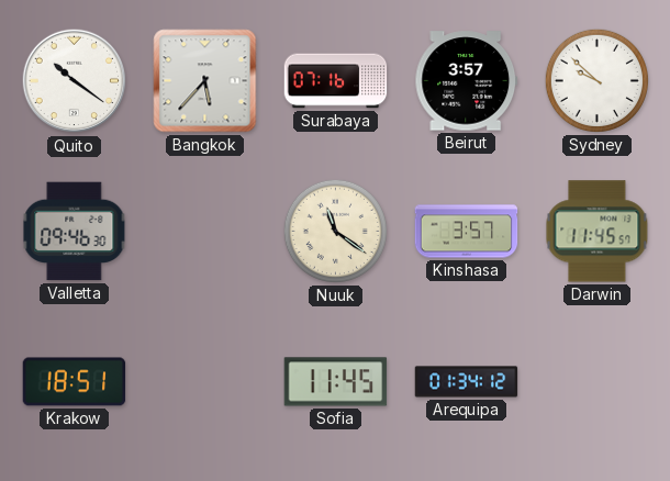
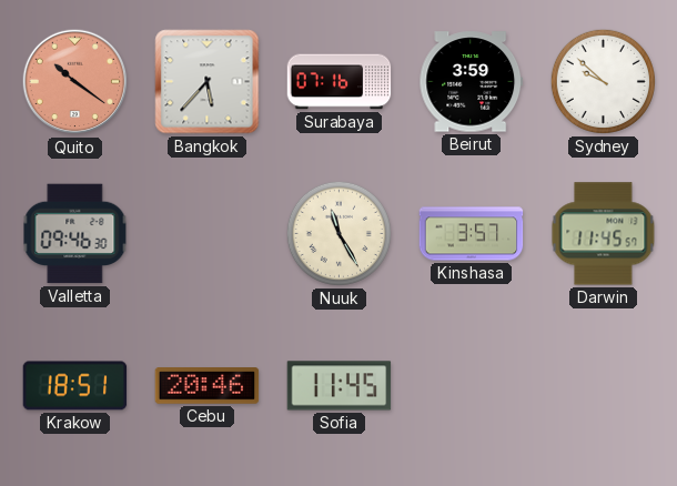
Quito dial: white -> salmon
Beirut: 3:57 -> 3:59
Nuuk: 11:21 -> 11:25
Cebu: none -> 20:46
Arequipa: 01:34 -> none
